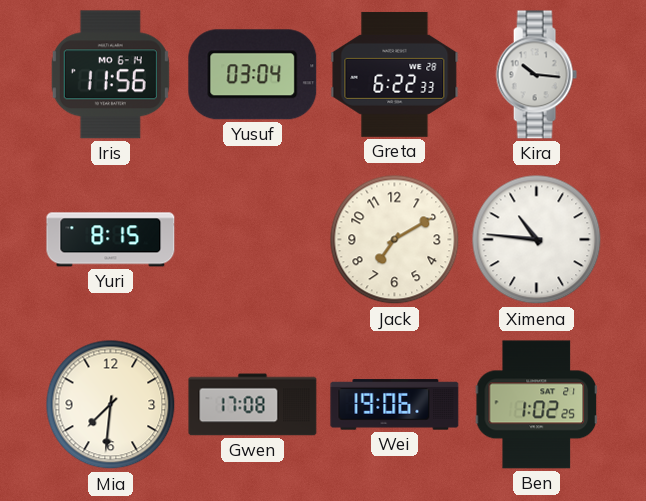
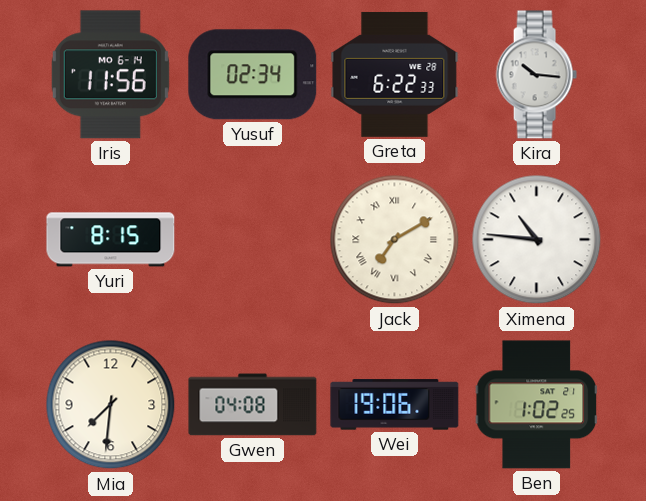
Yusuf: 03:04 -> 02:34
Jack numerals: Arabic -> Roman
Gwen: 17:08 -> 04:08
